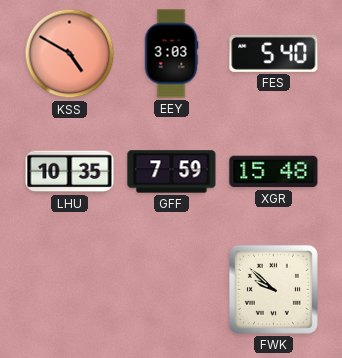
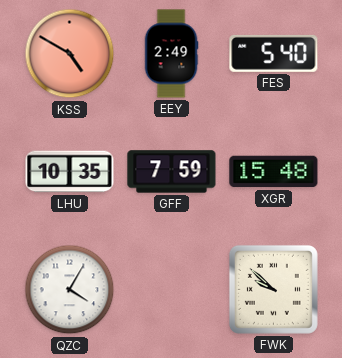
EEY: 3:03 -> 2:49
QZC: none -> 4:05
